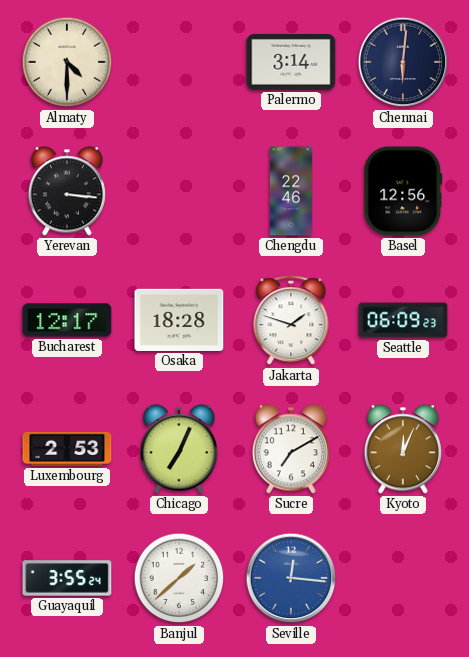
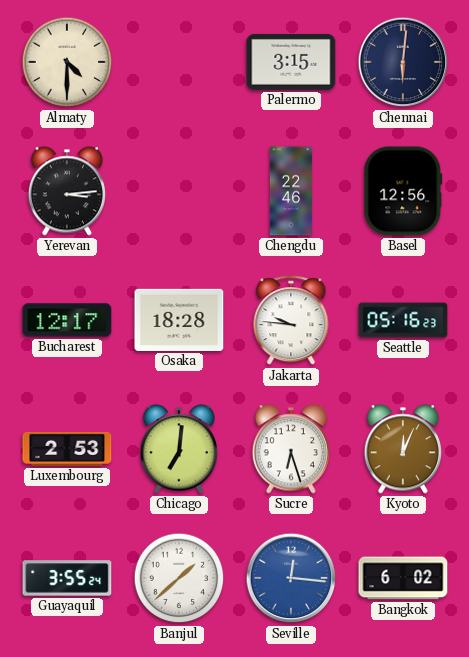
Palermo: 3:14 -> 3:15
Yerevan: 3:16 -> 3:14
Jakarta: 1:48 -> 9:46
Seattle: 06:09 -> 05:16
Chicago: 7:04 -> 7:01
Sucre: 7:10 -> 6:27
Bangkok: none -> 6:02
